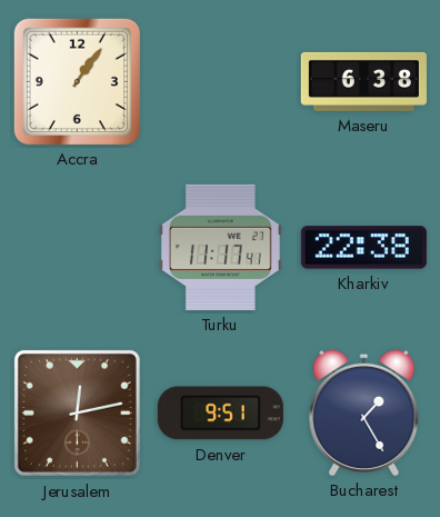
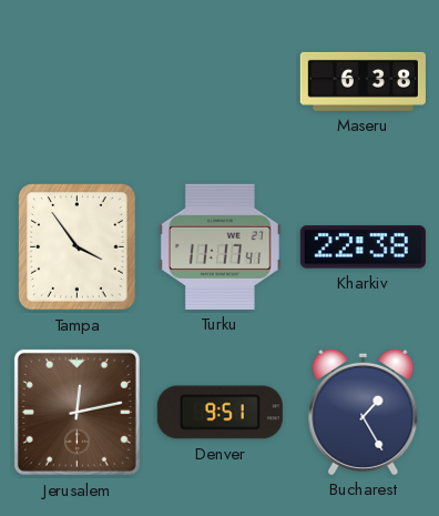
Accra: 1:06 -> none
Tampa: none -> 3:54
